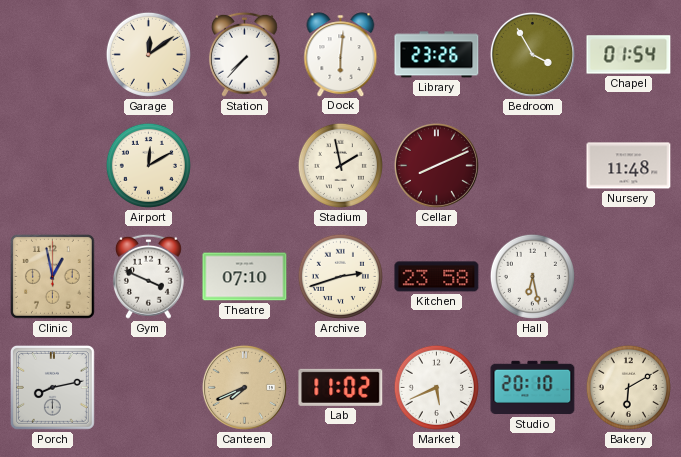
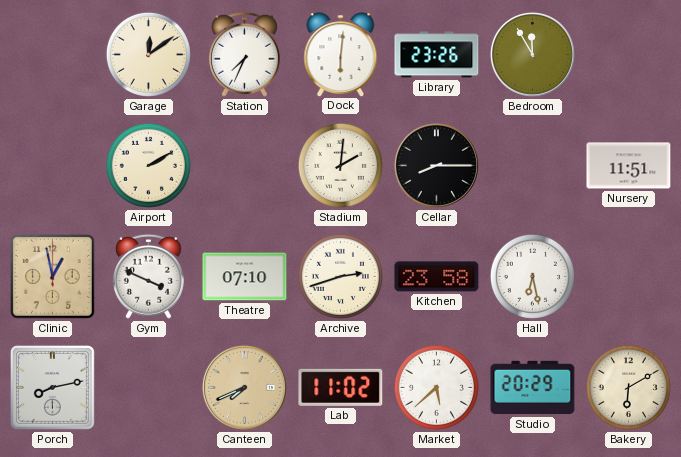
Station: 7:37 -> 7:34
Bedroom: 3:55 -> 11:55
Chapel: 01:54 -> none
Airport: 12:10 -> 2:10
Stadium: 1:58 -> 2:01
Cellar: 8:11 -> 8:15
Cellar dial: burgundy -> black
Nursery: 11:48 -> 11:51
Market: 5:41 -> 5:38
Studio: 20:10 -> 20:29
